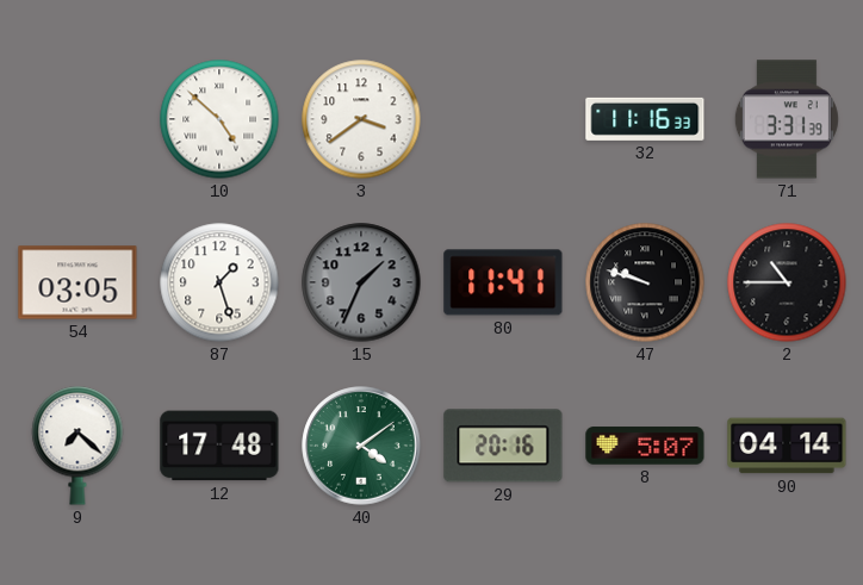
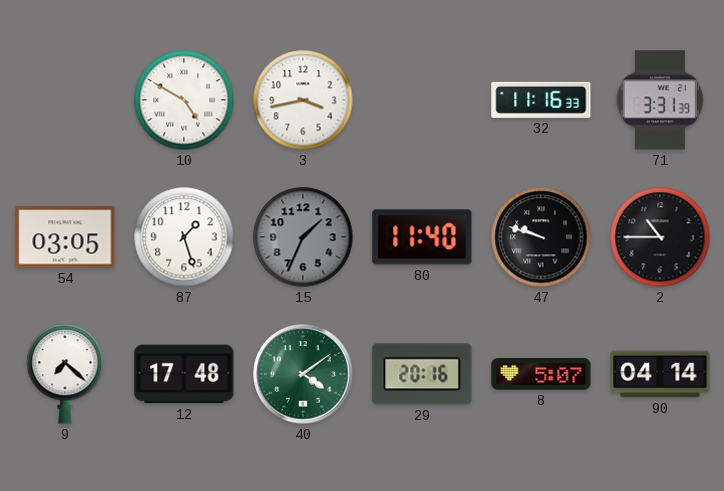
10: 4:52 -> 4:50
3: 3:39 -> 3:43
80: 11:41 -> 11:40
